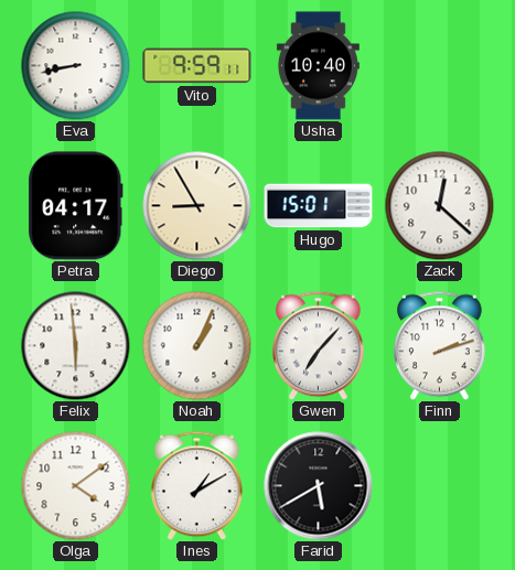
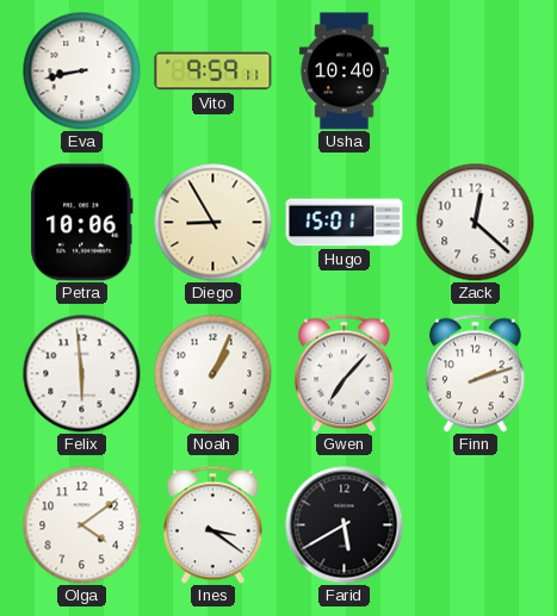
Petra: 04:17 -> 10:06
Ines: 1:10 -> 3:21
